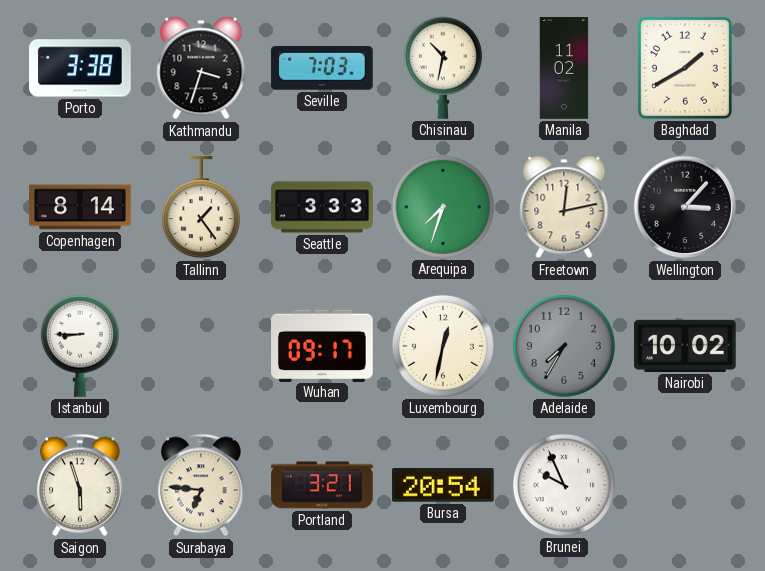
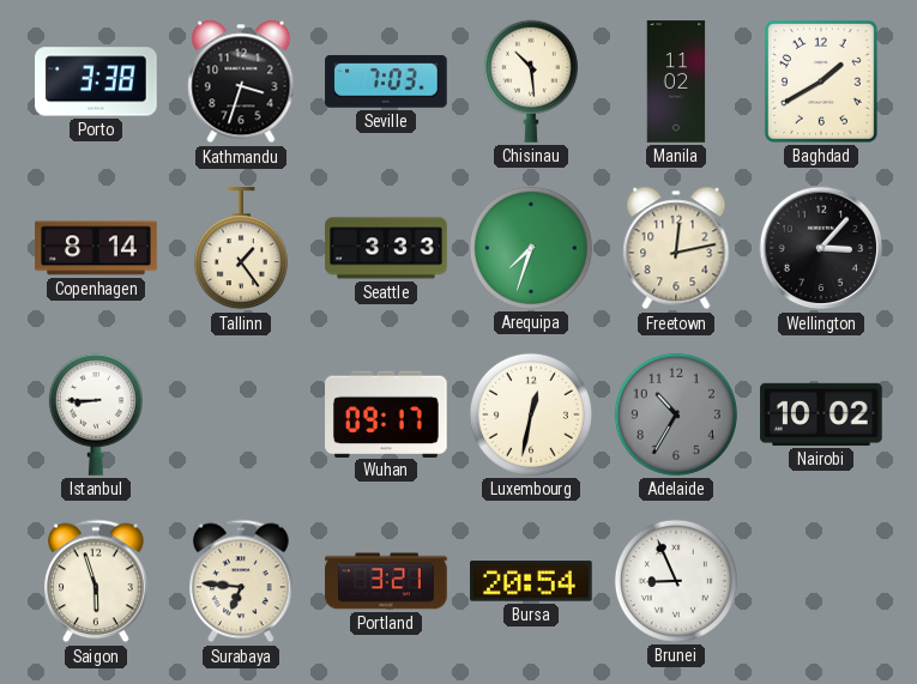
Chisinau: 10:32 -> 10:29
Adelaide: 7:35 -> 10:35
Brunei: 9:56 -> 8:56
